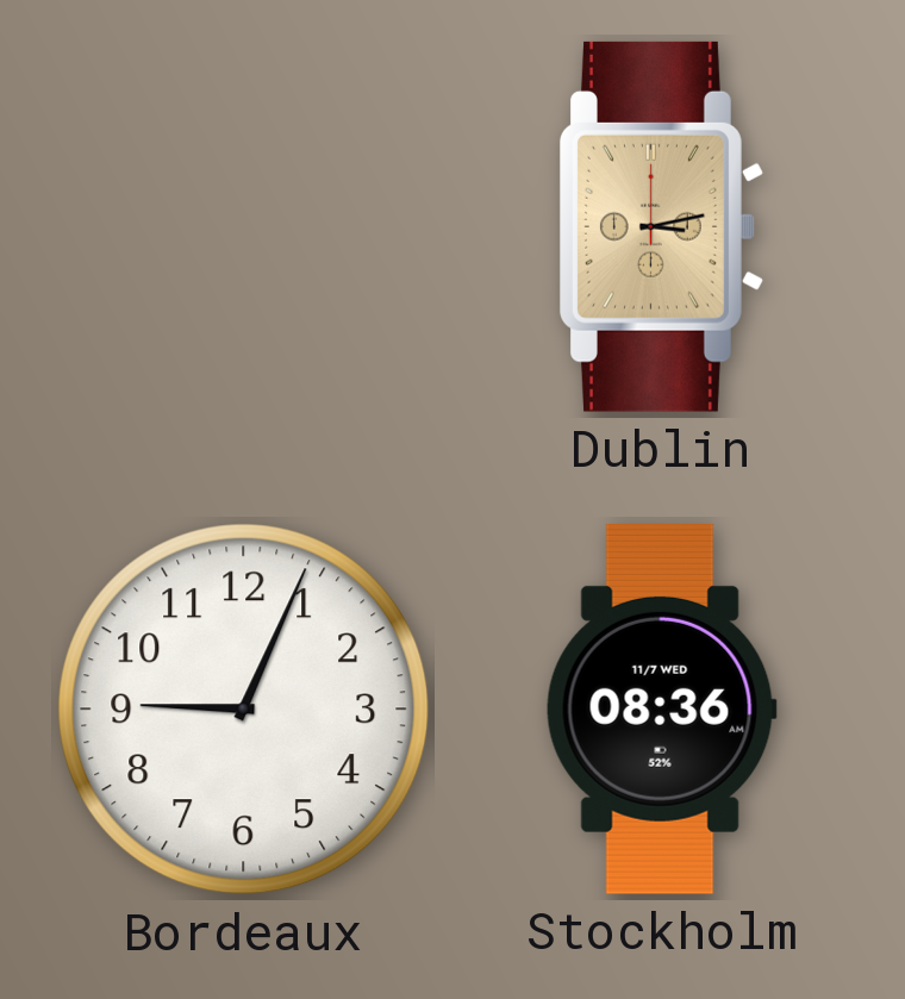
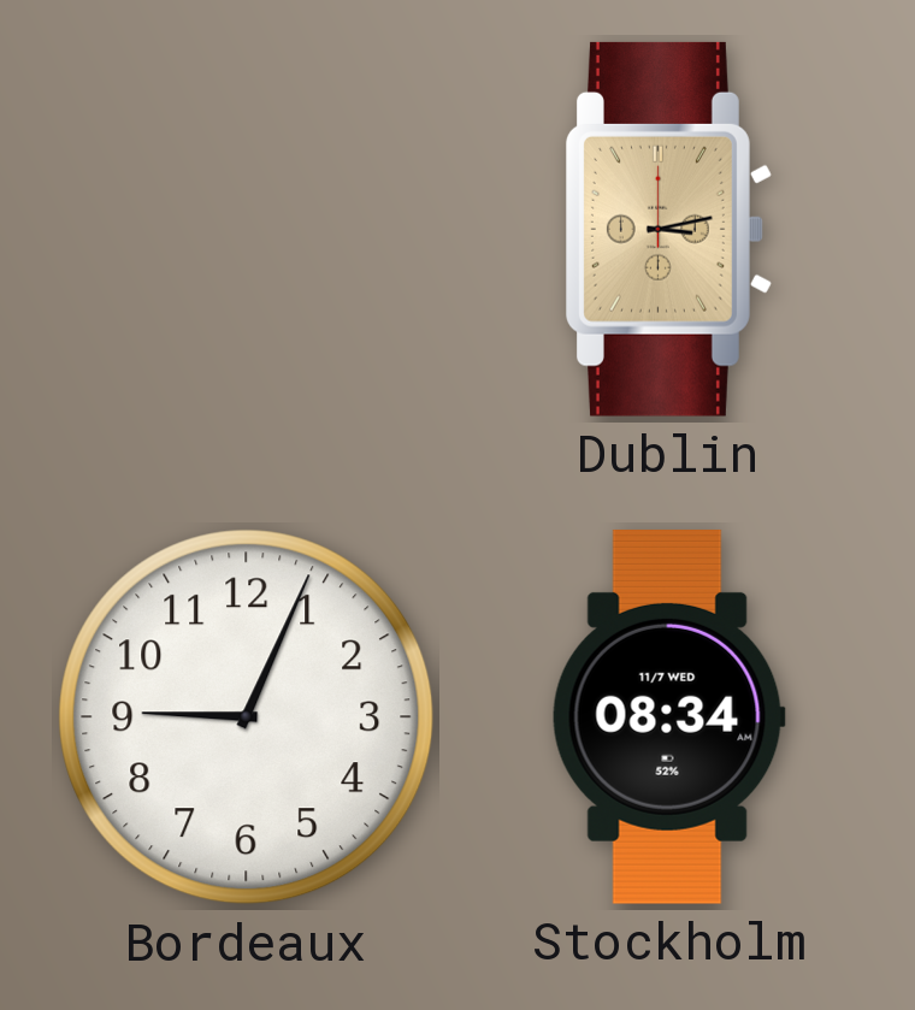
Stockholm: 08:36 -> 08:34
